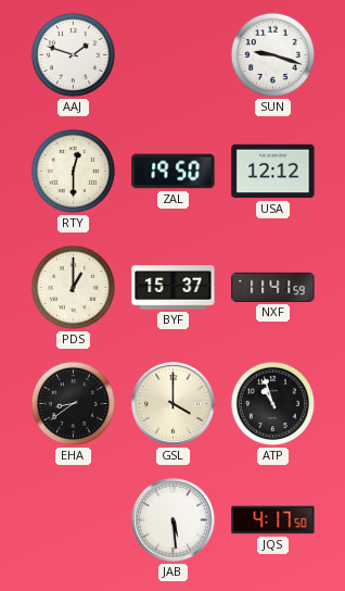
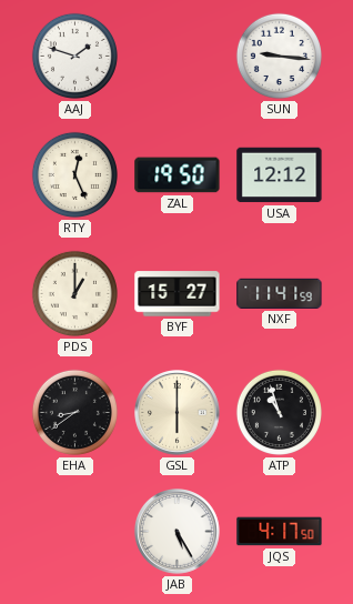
SUN: 9:18 -> 9:16
RTY: 12:30 -> 12:26
BYF: 15:37 -> 15:27
GSL: 4:00 -> 6:00
JAB: 5:29 -> 5:25
